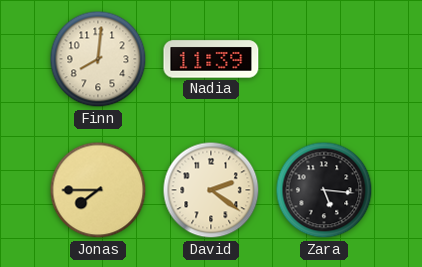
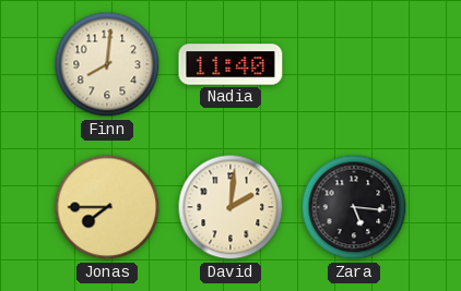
Nadia: 11:39 -> 11:40
David: 2:21 -> 2:01
